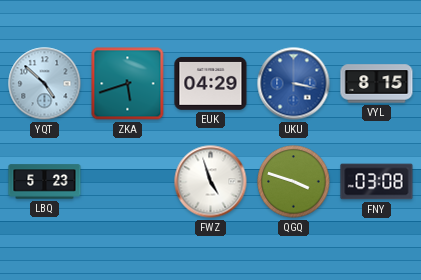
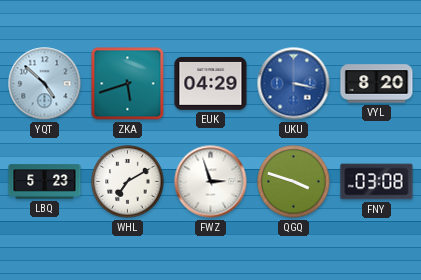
VYL: 8:15 -> 8:20
WHL: none -> 7:10
FWZ: 4:57 -> 2:57
